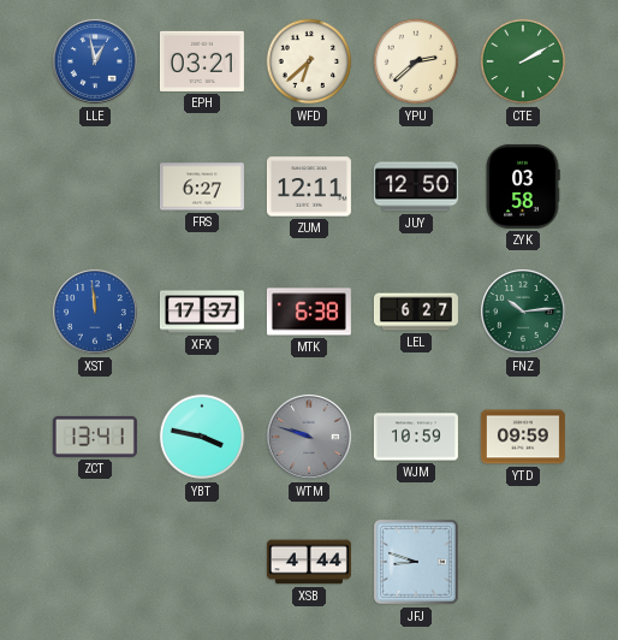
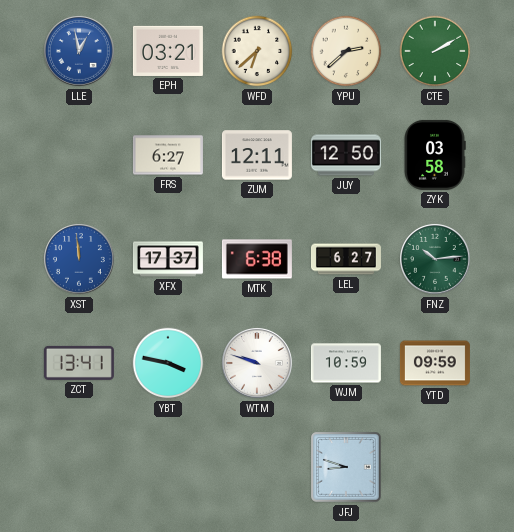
WTM dial: grey -> white
XSB: 4:44 -> none
